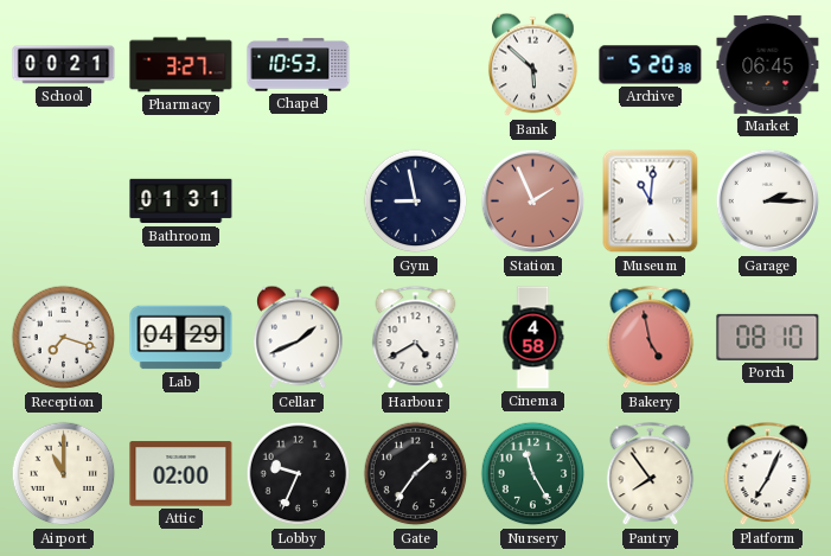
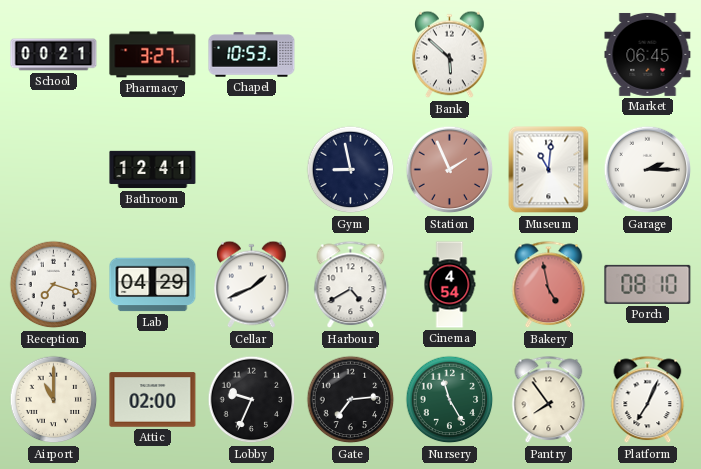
Archive: 5:20 -> none
Bathroom: 01:31 -> 12:41
Cinema: 4:58 -> 4:54
Gate: 1:36 -> 7:14
